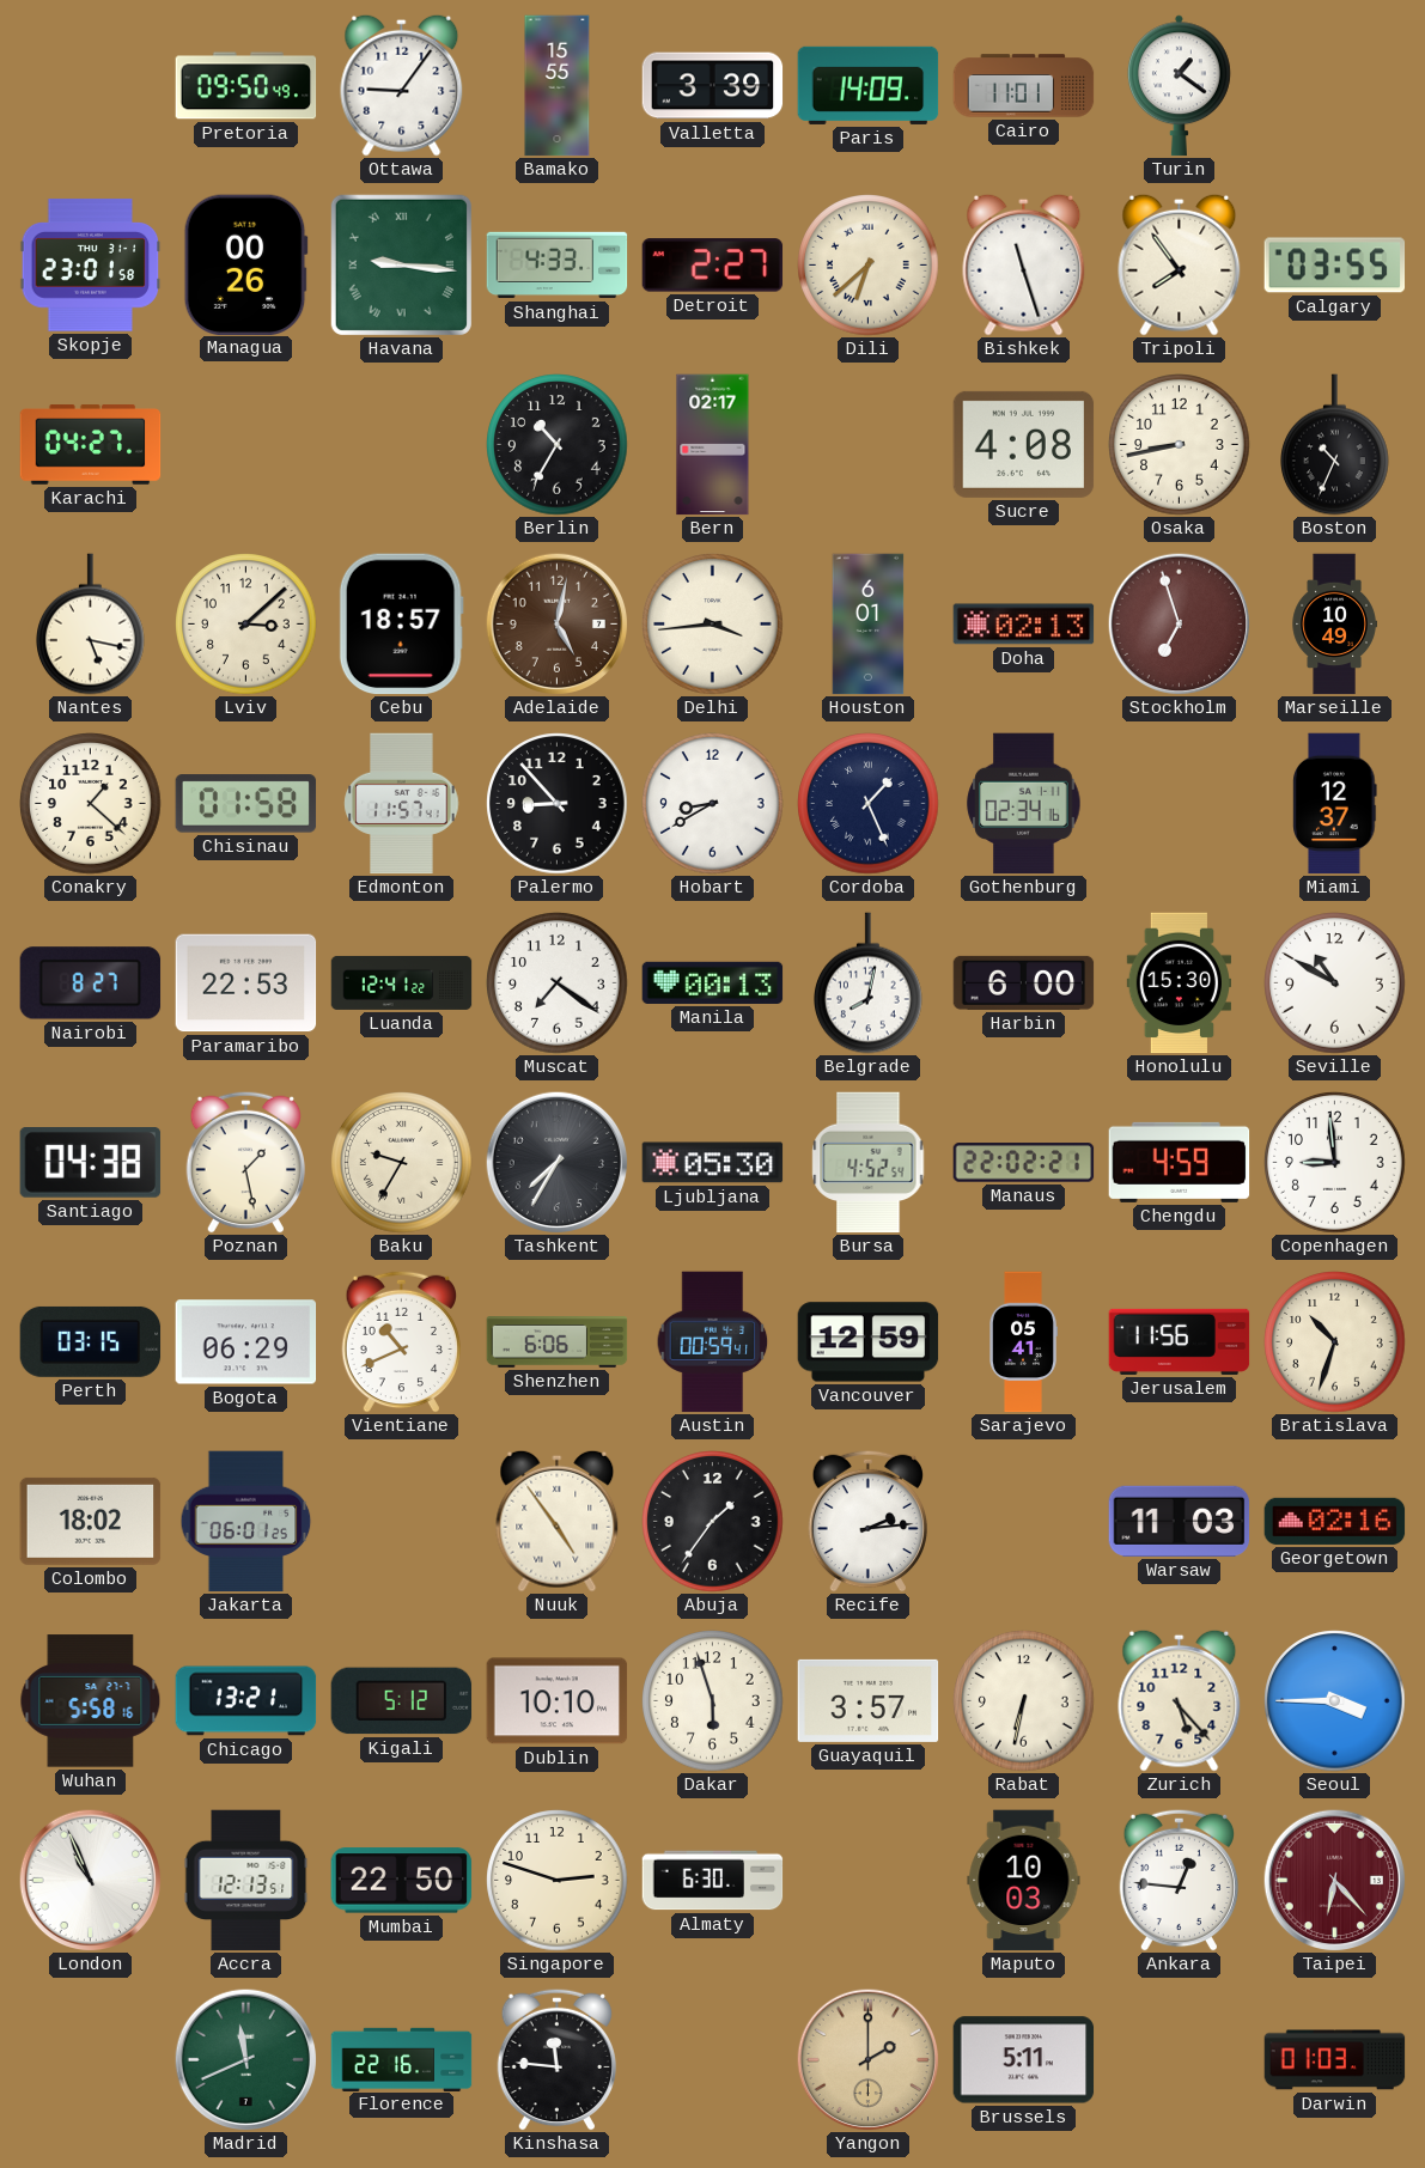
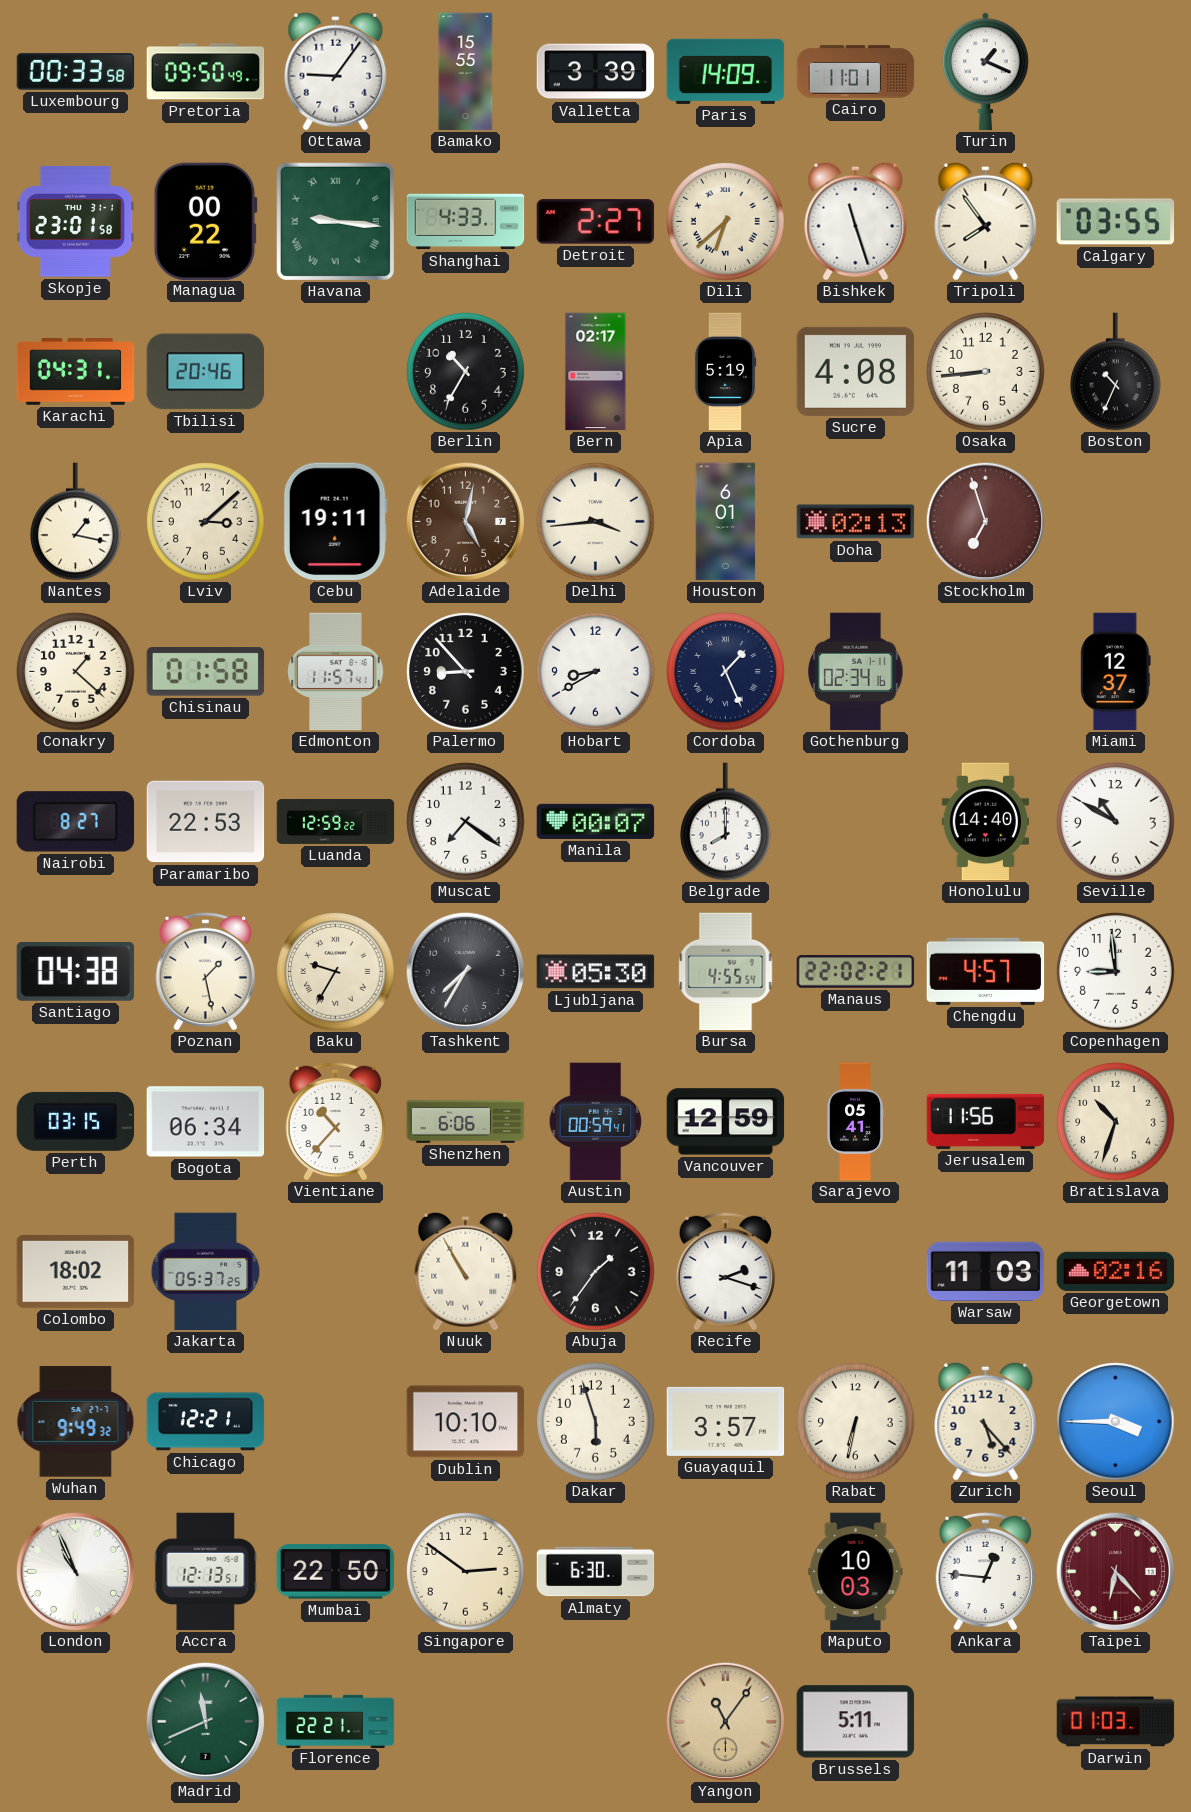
Luxembourg: none -> 00:33
Turin: 1:21 -> 1:19
Managua: 00:26 -> 00:22
Karachi: 04:27 -> 04:31
Tbilisi: none -> 20:46
Apia: none -> 5:19
Osaka: 8:43 -> 8:44
Nantes: 5:17 -> 1:17
Cebu: 18:57 -> 19:11
Marseille: 10:49 -> none
Luanda: 12:41 -> 12:59
Manila: 00:13 -> 00:07
Belgrade: 8:02 -> 8:00
Harbin: 6:00 -> none
Honolulu: 15:30 -> 14:40
Bursa: 4:52 -> 4:55
Chengdu: 4:59 -> 4:57
Bogota: 06:29 -> 06:34
Vientiane: 10:41 -> 10:37
Jakarta: 06:01 -> 05:37
Nuuk: 4:54 -> 10:55
Recife: 2:14 -> 2:18
Wuhan: 5:58 -> 9:49
Chicago: 13:21 -> 12:21
Kigali: 5:12 -> none
Singapore: 2:48 -> 2:51
Florence: 22:16 -> 22:21
Kinshasa: 11:46 -> none
Yangon: 2:00 -> 11:06
